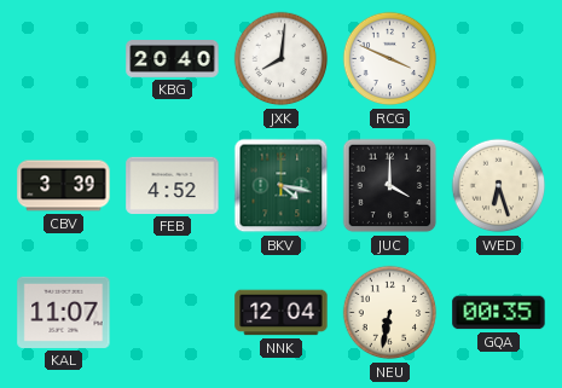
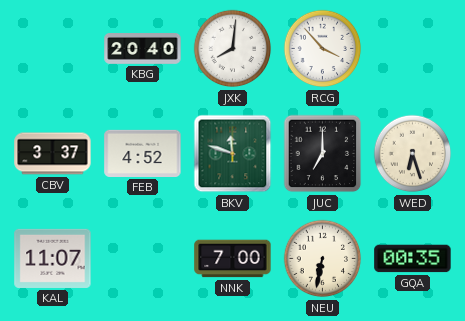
RCG: 3:49 -> 3:53
CBV: 3:39 -> 3:37
BKV: 4:17 -> 11:48
JUC: 4:00 -> 7:00
NNK: 12:04 -> 7:00
